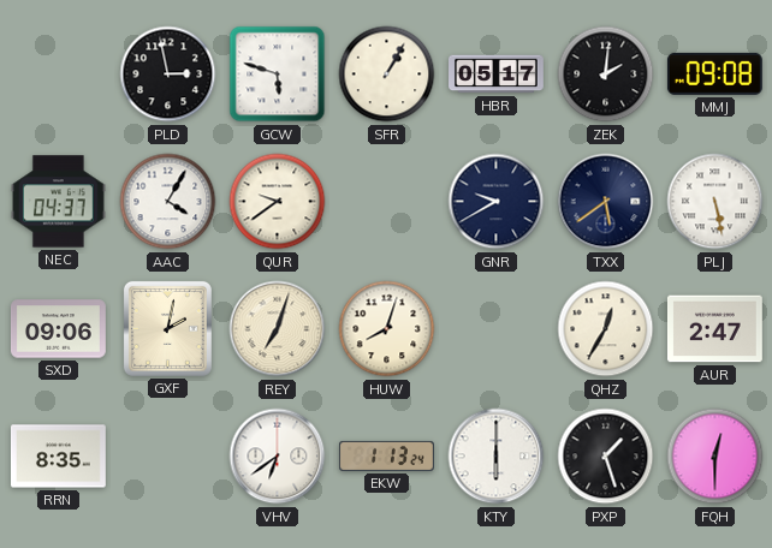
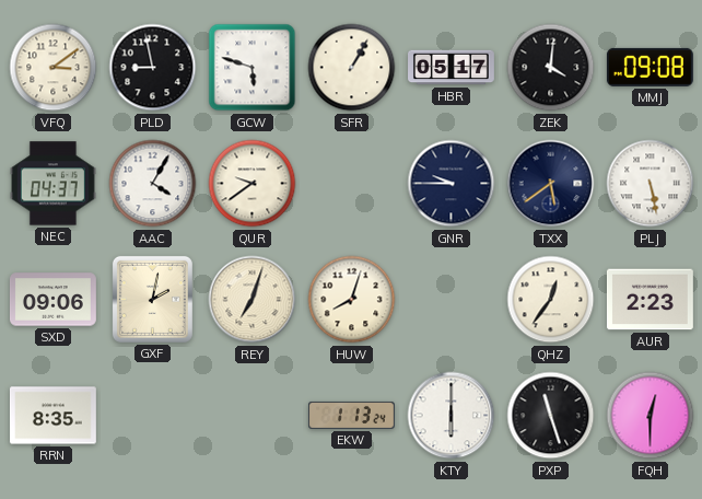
VFQ: none -> 3:09
PLD: 2:58 -> 8:58
ZEK: 2:01 -> 4:01
GNR: 9:40 -> 9:45
QHZ: 12:35 -> 12:36
AUR: 2:47 -> 2:23
VHV: 6:39 -> none
PXP: 1:27 -> 11:27
